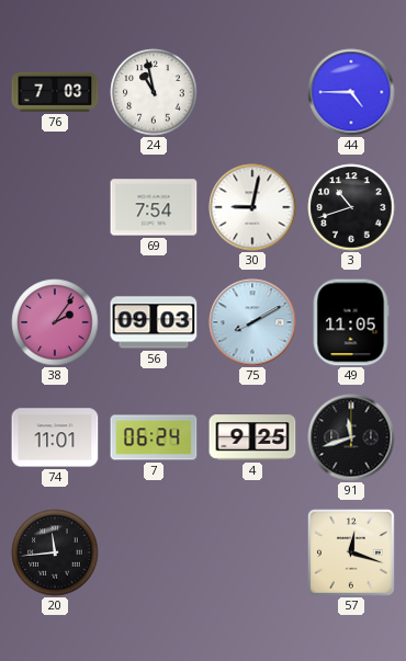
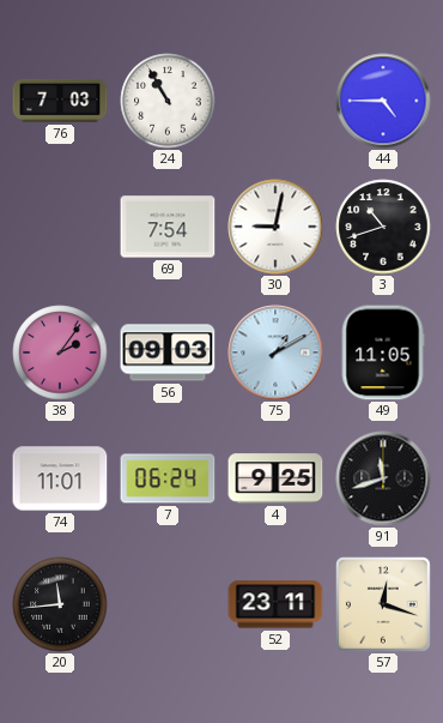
24: 10:58 -> 10:55
75: 8:10 -> 1:10
52: none -> 23:11
